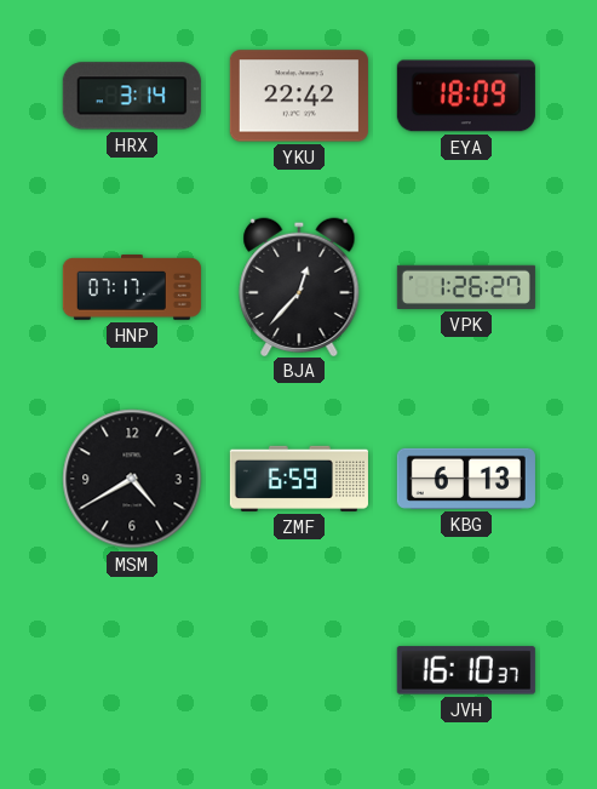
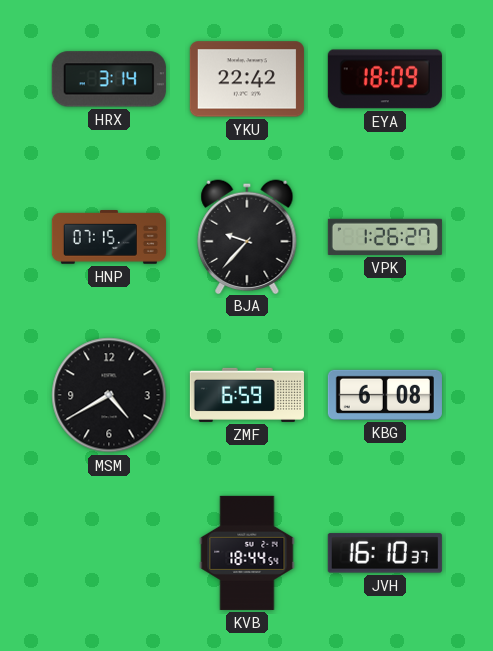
HNP: 07:17 -> 07:15
BJA: 12:37 -> 9:37
KBG: 6:13 -> 6:08
KVB: none -> 18:44
